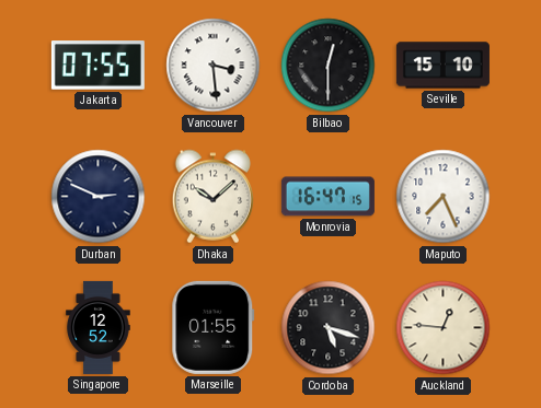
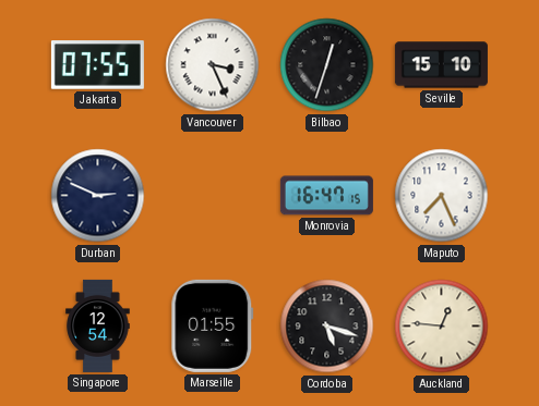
Vancouver: 3:29 -> 3:26
Bilbao: 12:30 -> 12:33
Dhaka: 10:08 -> none
Singapore: 12:52 -> 12:54
